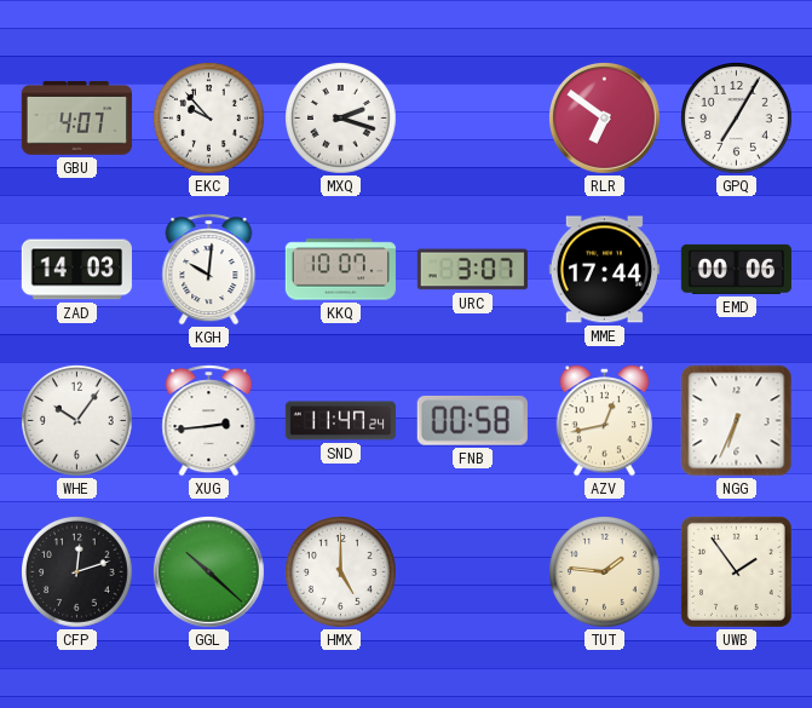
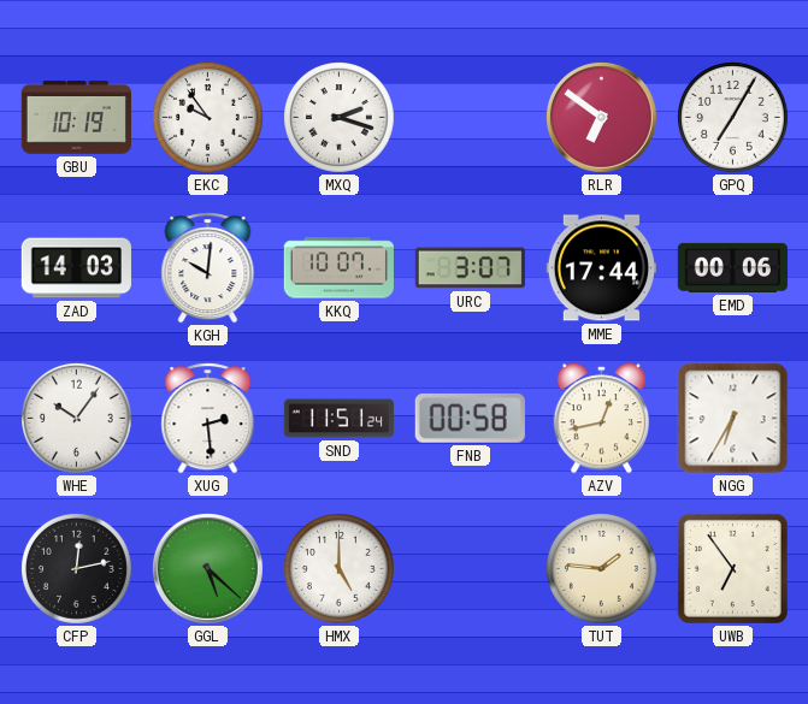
GBU: 4:07 -> 10:19
EKC: 9:53 -> 9:54
XUG: 2:44 -> 2:29
SND: 11:47 -> 11:51
NGG: 6:34 -> 6:35
CFP: 12:12 -> 12:13
GGL: 10:22 -> 5:22
UWB: 1:54 -> 6:54
